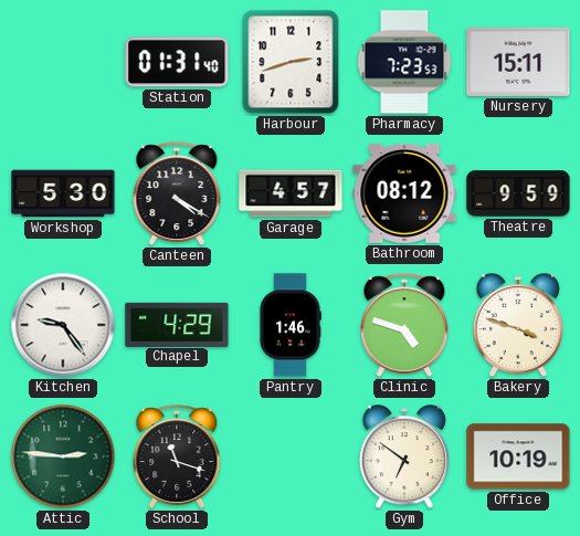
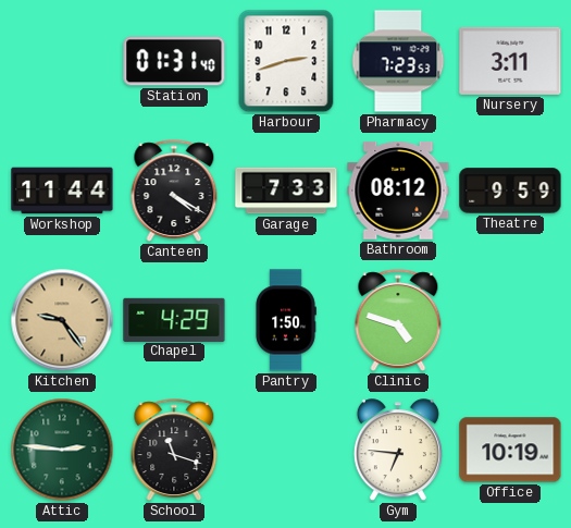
Nursery: 15:11 -> 3:11
Workshop: 5:30 -> 11:44
Garage: 4:57 -> 7:33
Kitchen dial: white -> champagne
Pantry: 1:46 -> 1:50
Bakery: 3:48 -> none
Gym: 6:51 -> 6:46
